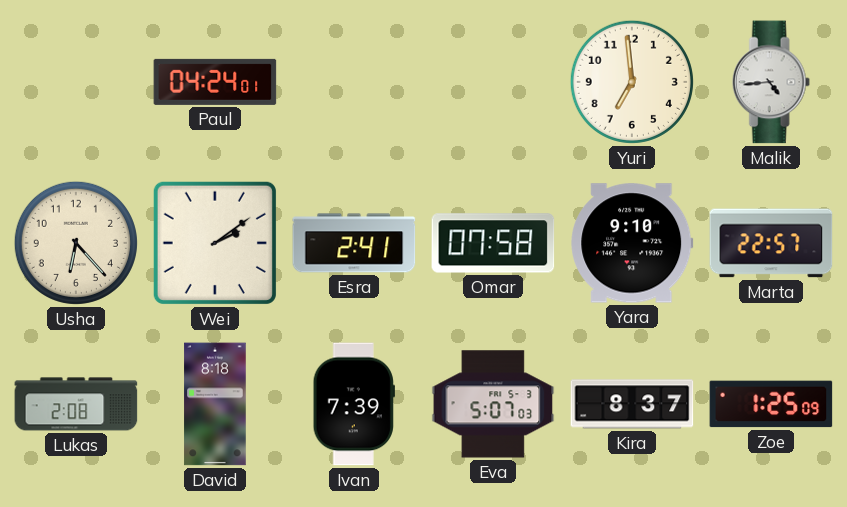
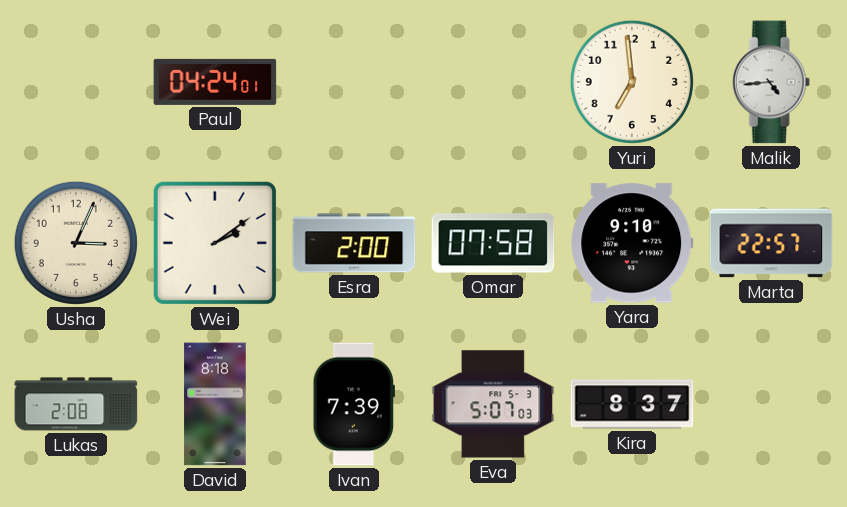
Usha: 6:23 -> 3:04
Esra: 2:41 -> 2:00
Zoe: 1:25 -> none
